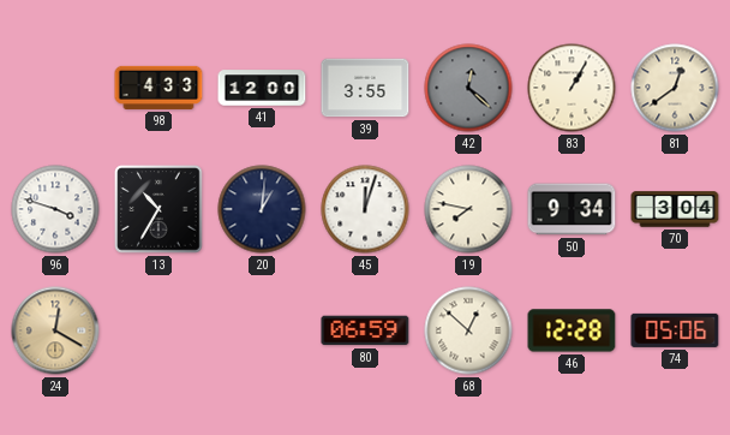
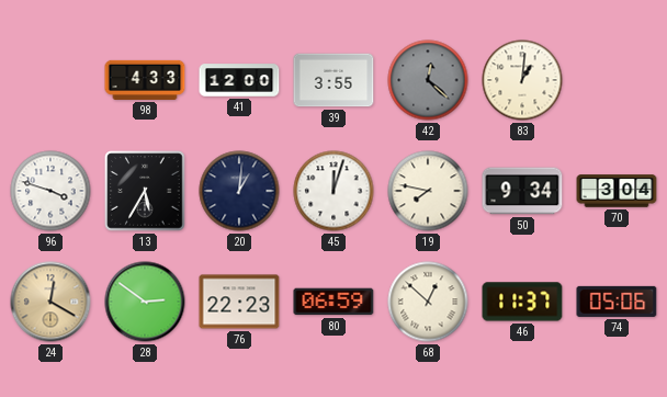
83: 1:05 -> 1:01
81: 12:39 -> none
13: 10:35 -> 5:35
28: none -> 2:51
76: none -> 22:23
46: 12:28 -> 11:37
